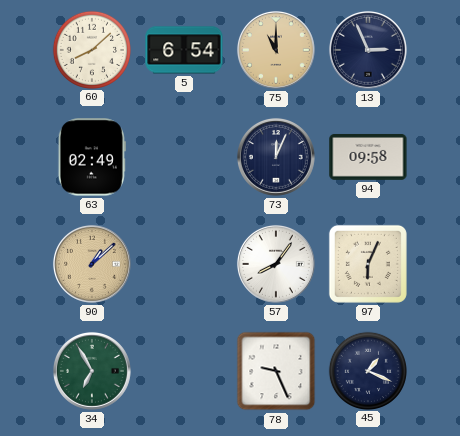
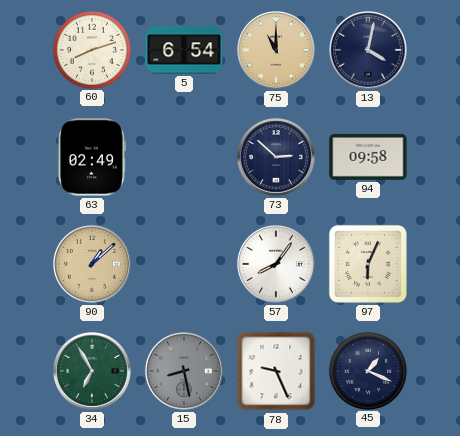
60: 8:08 -> 8:12
13: 2:56 -> 4:02
73: 12:04 -> 2:52
15: none -> 8:28
